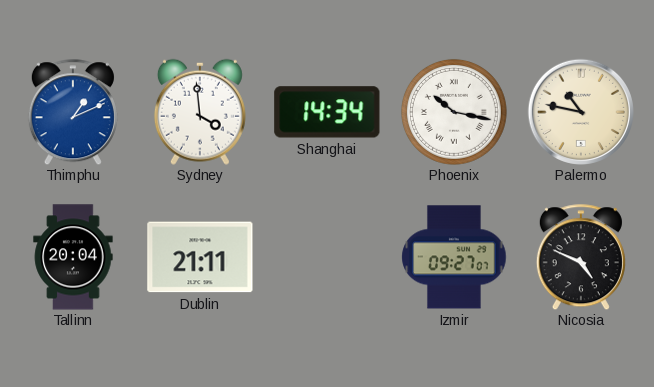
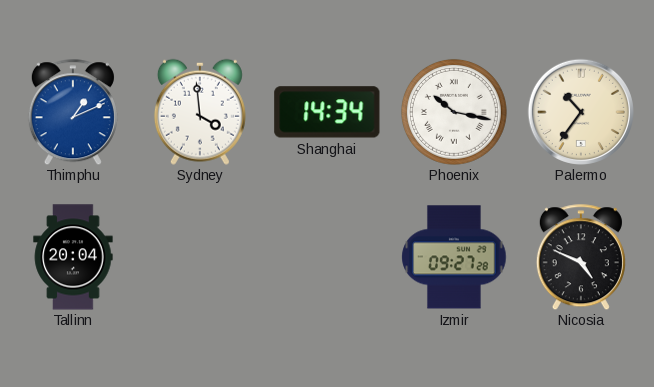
Palermo: 10:47 -> 10:36
Dublin: 21:11 -> none
Izmir: 09:27:07 -> 09:27:28
